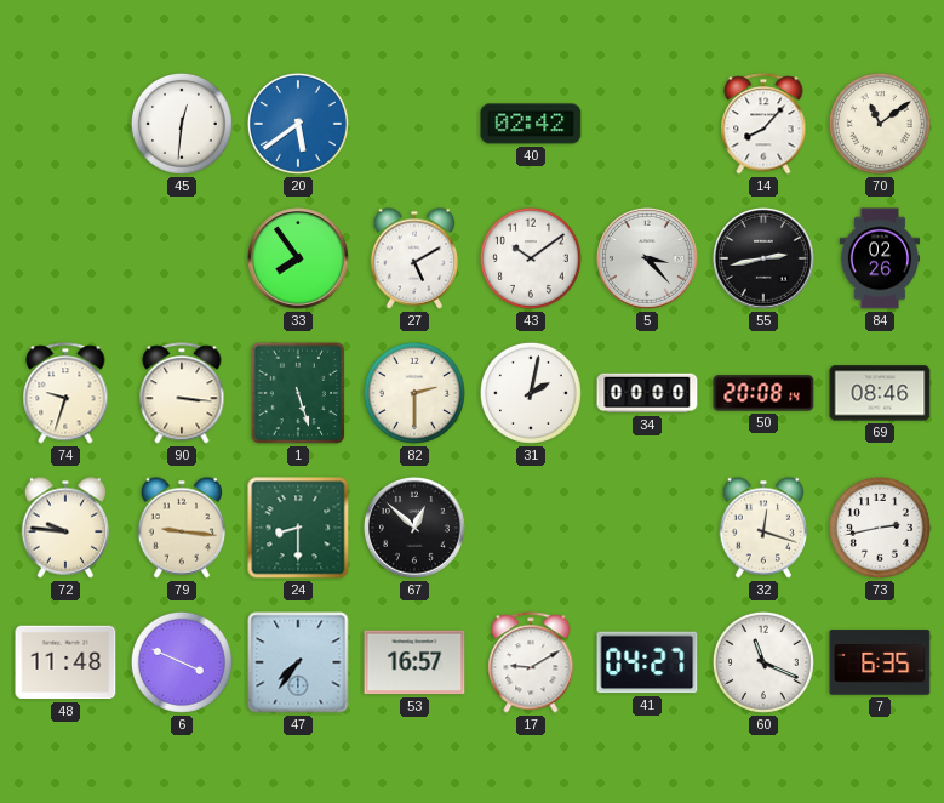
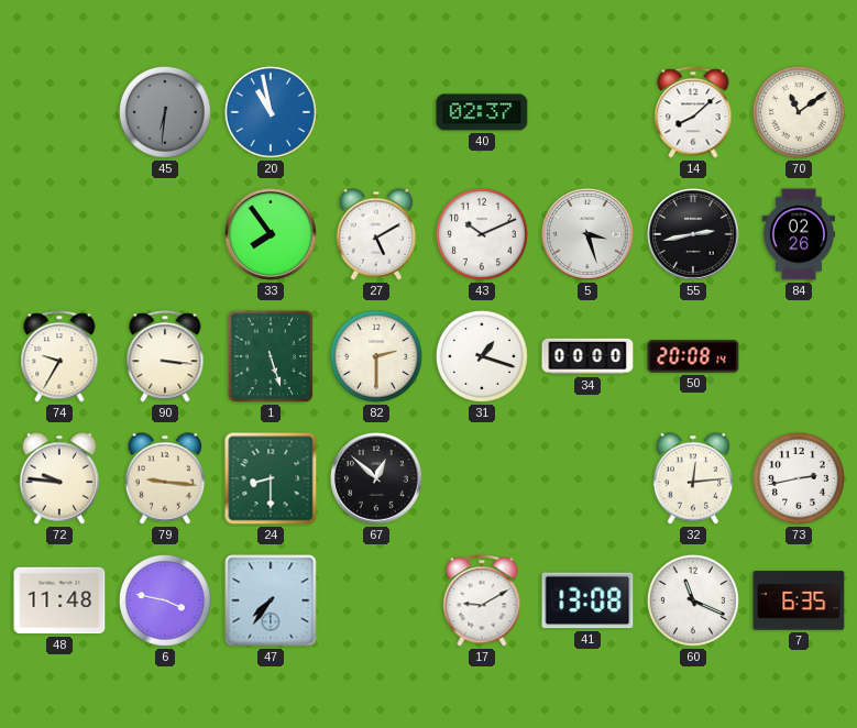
45: 12:31 -> 6:31
45 dial: white -> grey
20: 5:39 -> 10:58
40: 02:42 -> 02:37
14: 8:07 -> 8:08
43: 10:09 -> 10:11
5: 3:23 -> 3:27
74: 9:33 -> 9:35
31: 2:02 -> 1:18
69: 08:46 -> none
32: 12:18 -> 12:14
6: 3:49 -> 3:47
53: 16:57 -> none
41: 04:27 -> 13:08
